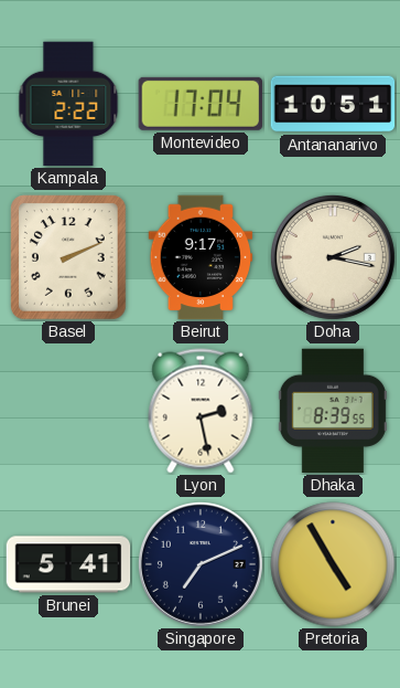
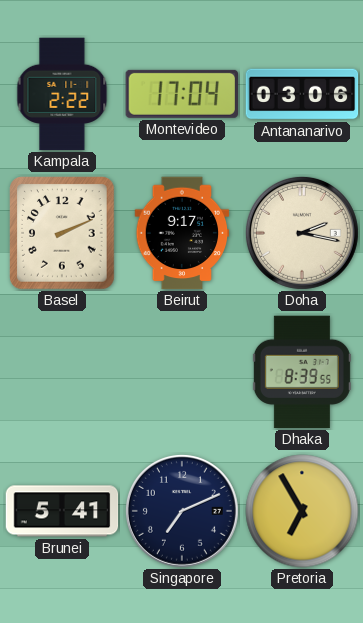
Antananarivo: 10:51 -> 03:06
Lyon: 2:28 -> none
Pretoria: 4:55 -> 6:55
